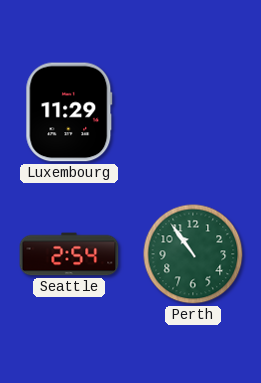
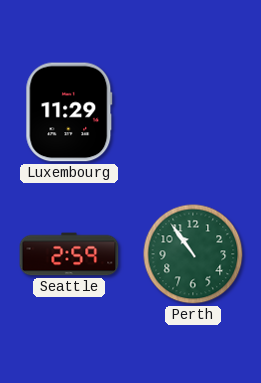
Seattle: 2:54 -> 2:59
